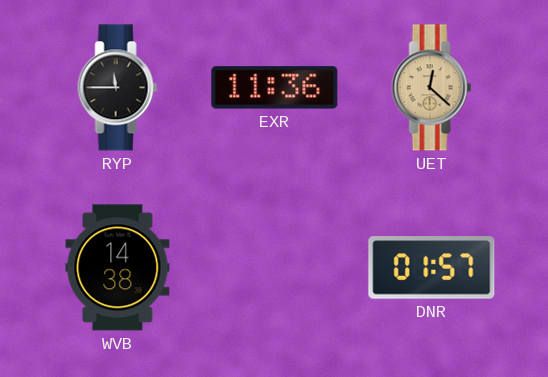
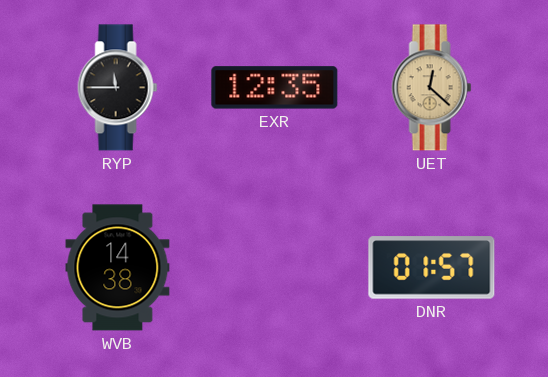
EXR: 11:36 -> 12:35
